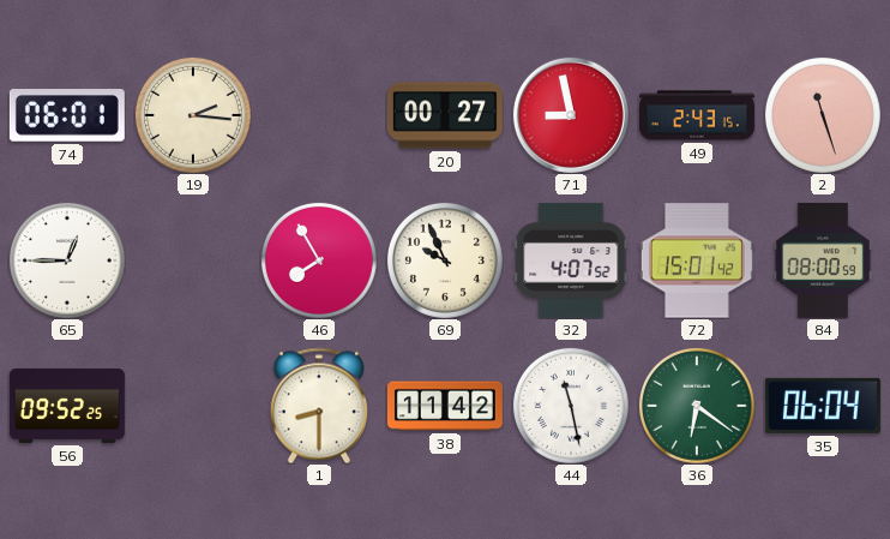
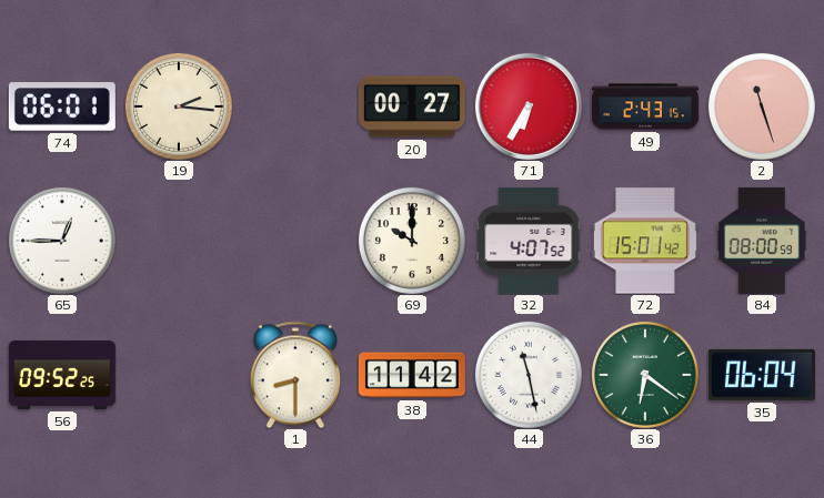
71: 8:58 -> 6:35
46: 7:55 -> none
69: 9:56 -> 10:00
